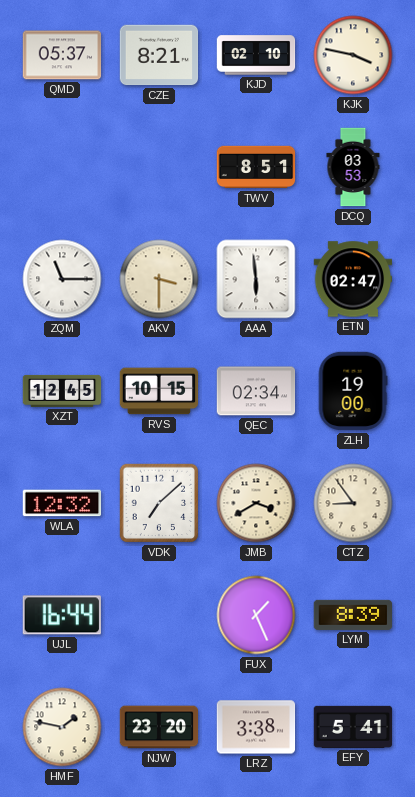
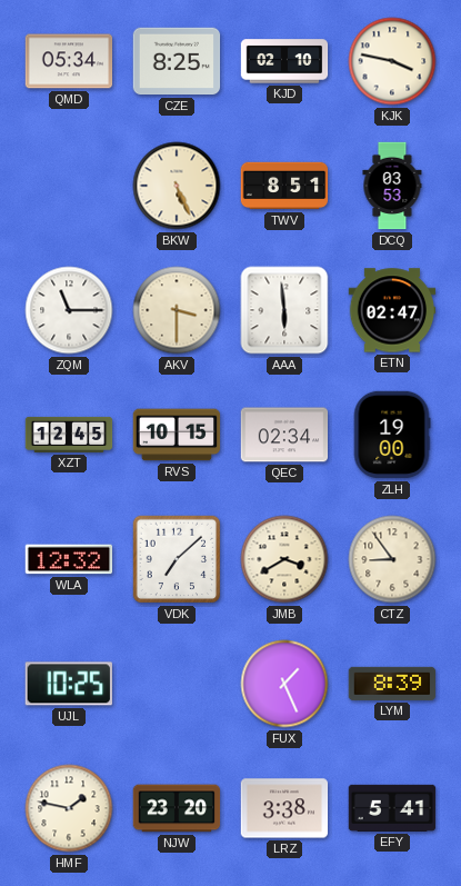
QMD: 05:37 -> 05:34
CZE: 8:21 -> 8:25
BKW: none -> 5:26
UJL: 16:44 -> 10:25
